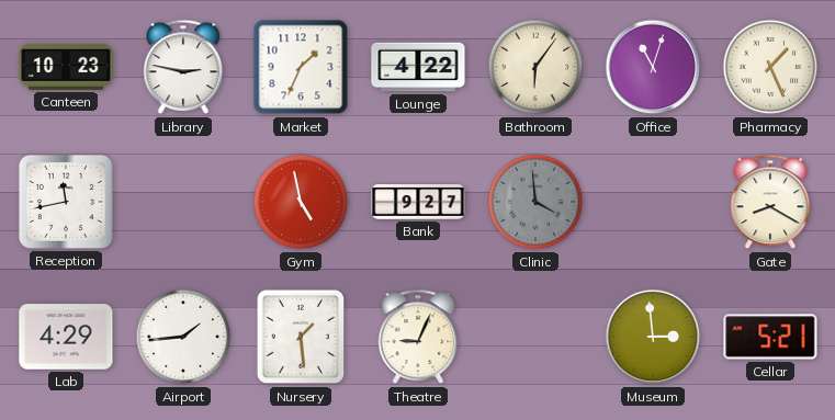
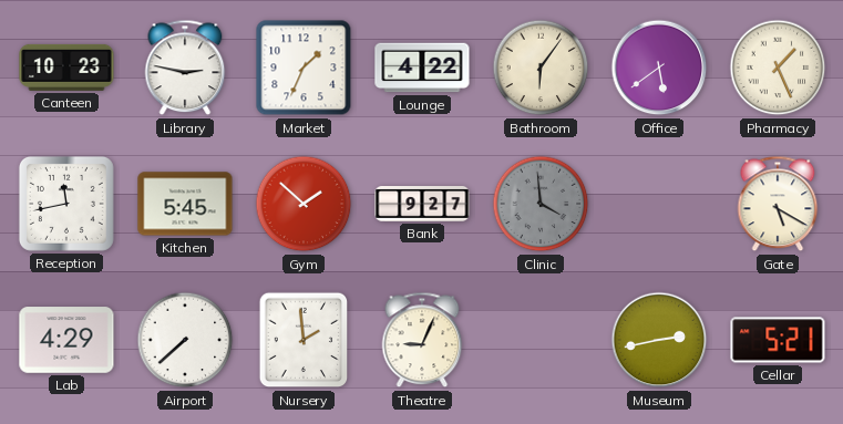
Office: 11:03 -> 5:39
Kitchen: none -> 5:45
Gym: 4:58 -> 1:52
Gate: 8:20 -> 5:20
Airport: 1:44 -> 7:38
Nursery: 1:29 -> 1:59
Museum: 2:59 -> 2:43
